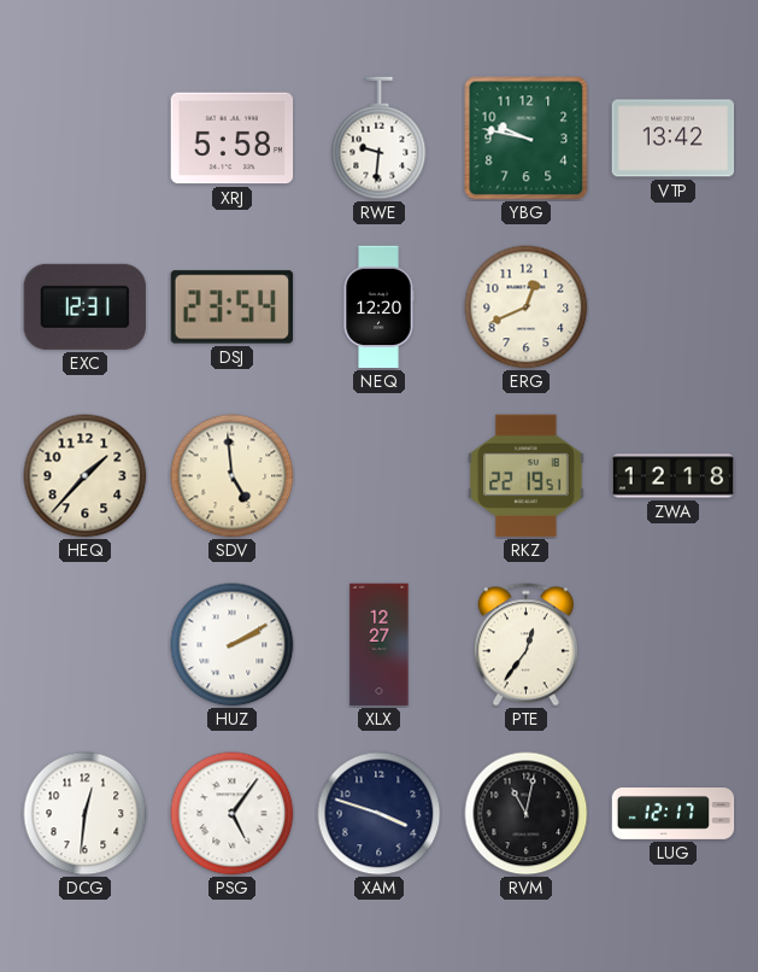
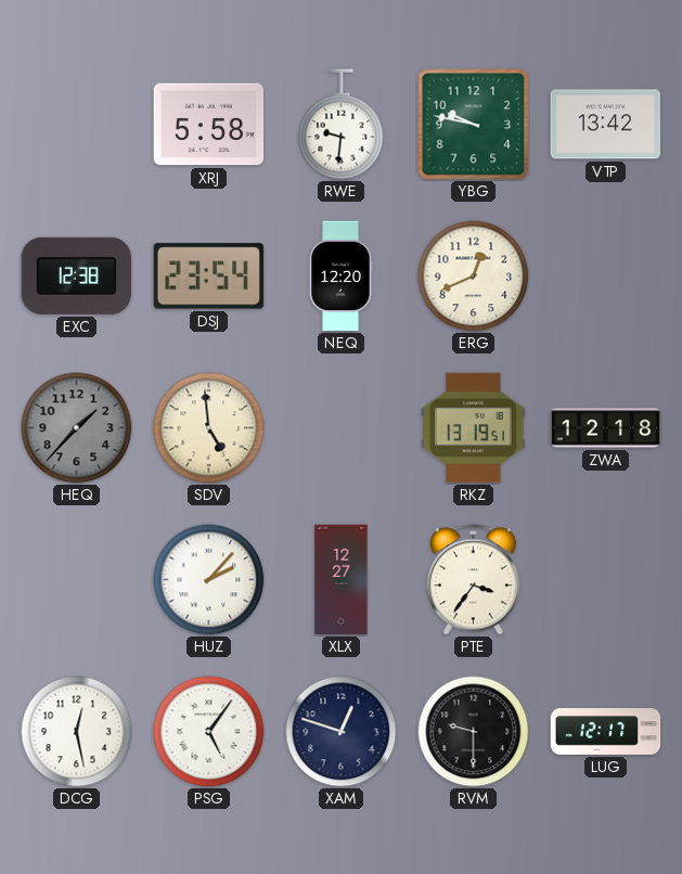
EXC: 12:31 -> 12:38
HEQ dial: cream -> grey
RKZ: 22:19 -> 13:19
HUZ: 2:10 -> 2:07
PTE: 12:36 -> 3:36
DCG: 12:31 -> 12:28
XAM: 3:48 -> 12:48
RVM: 11:02 -> 9:30
